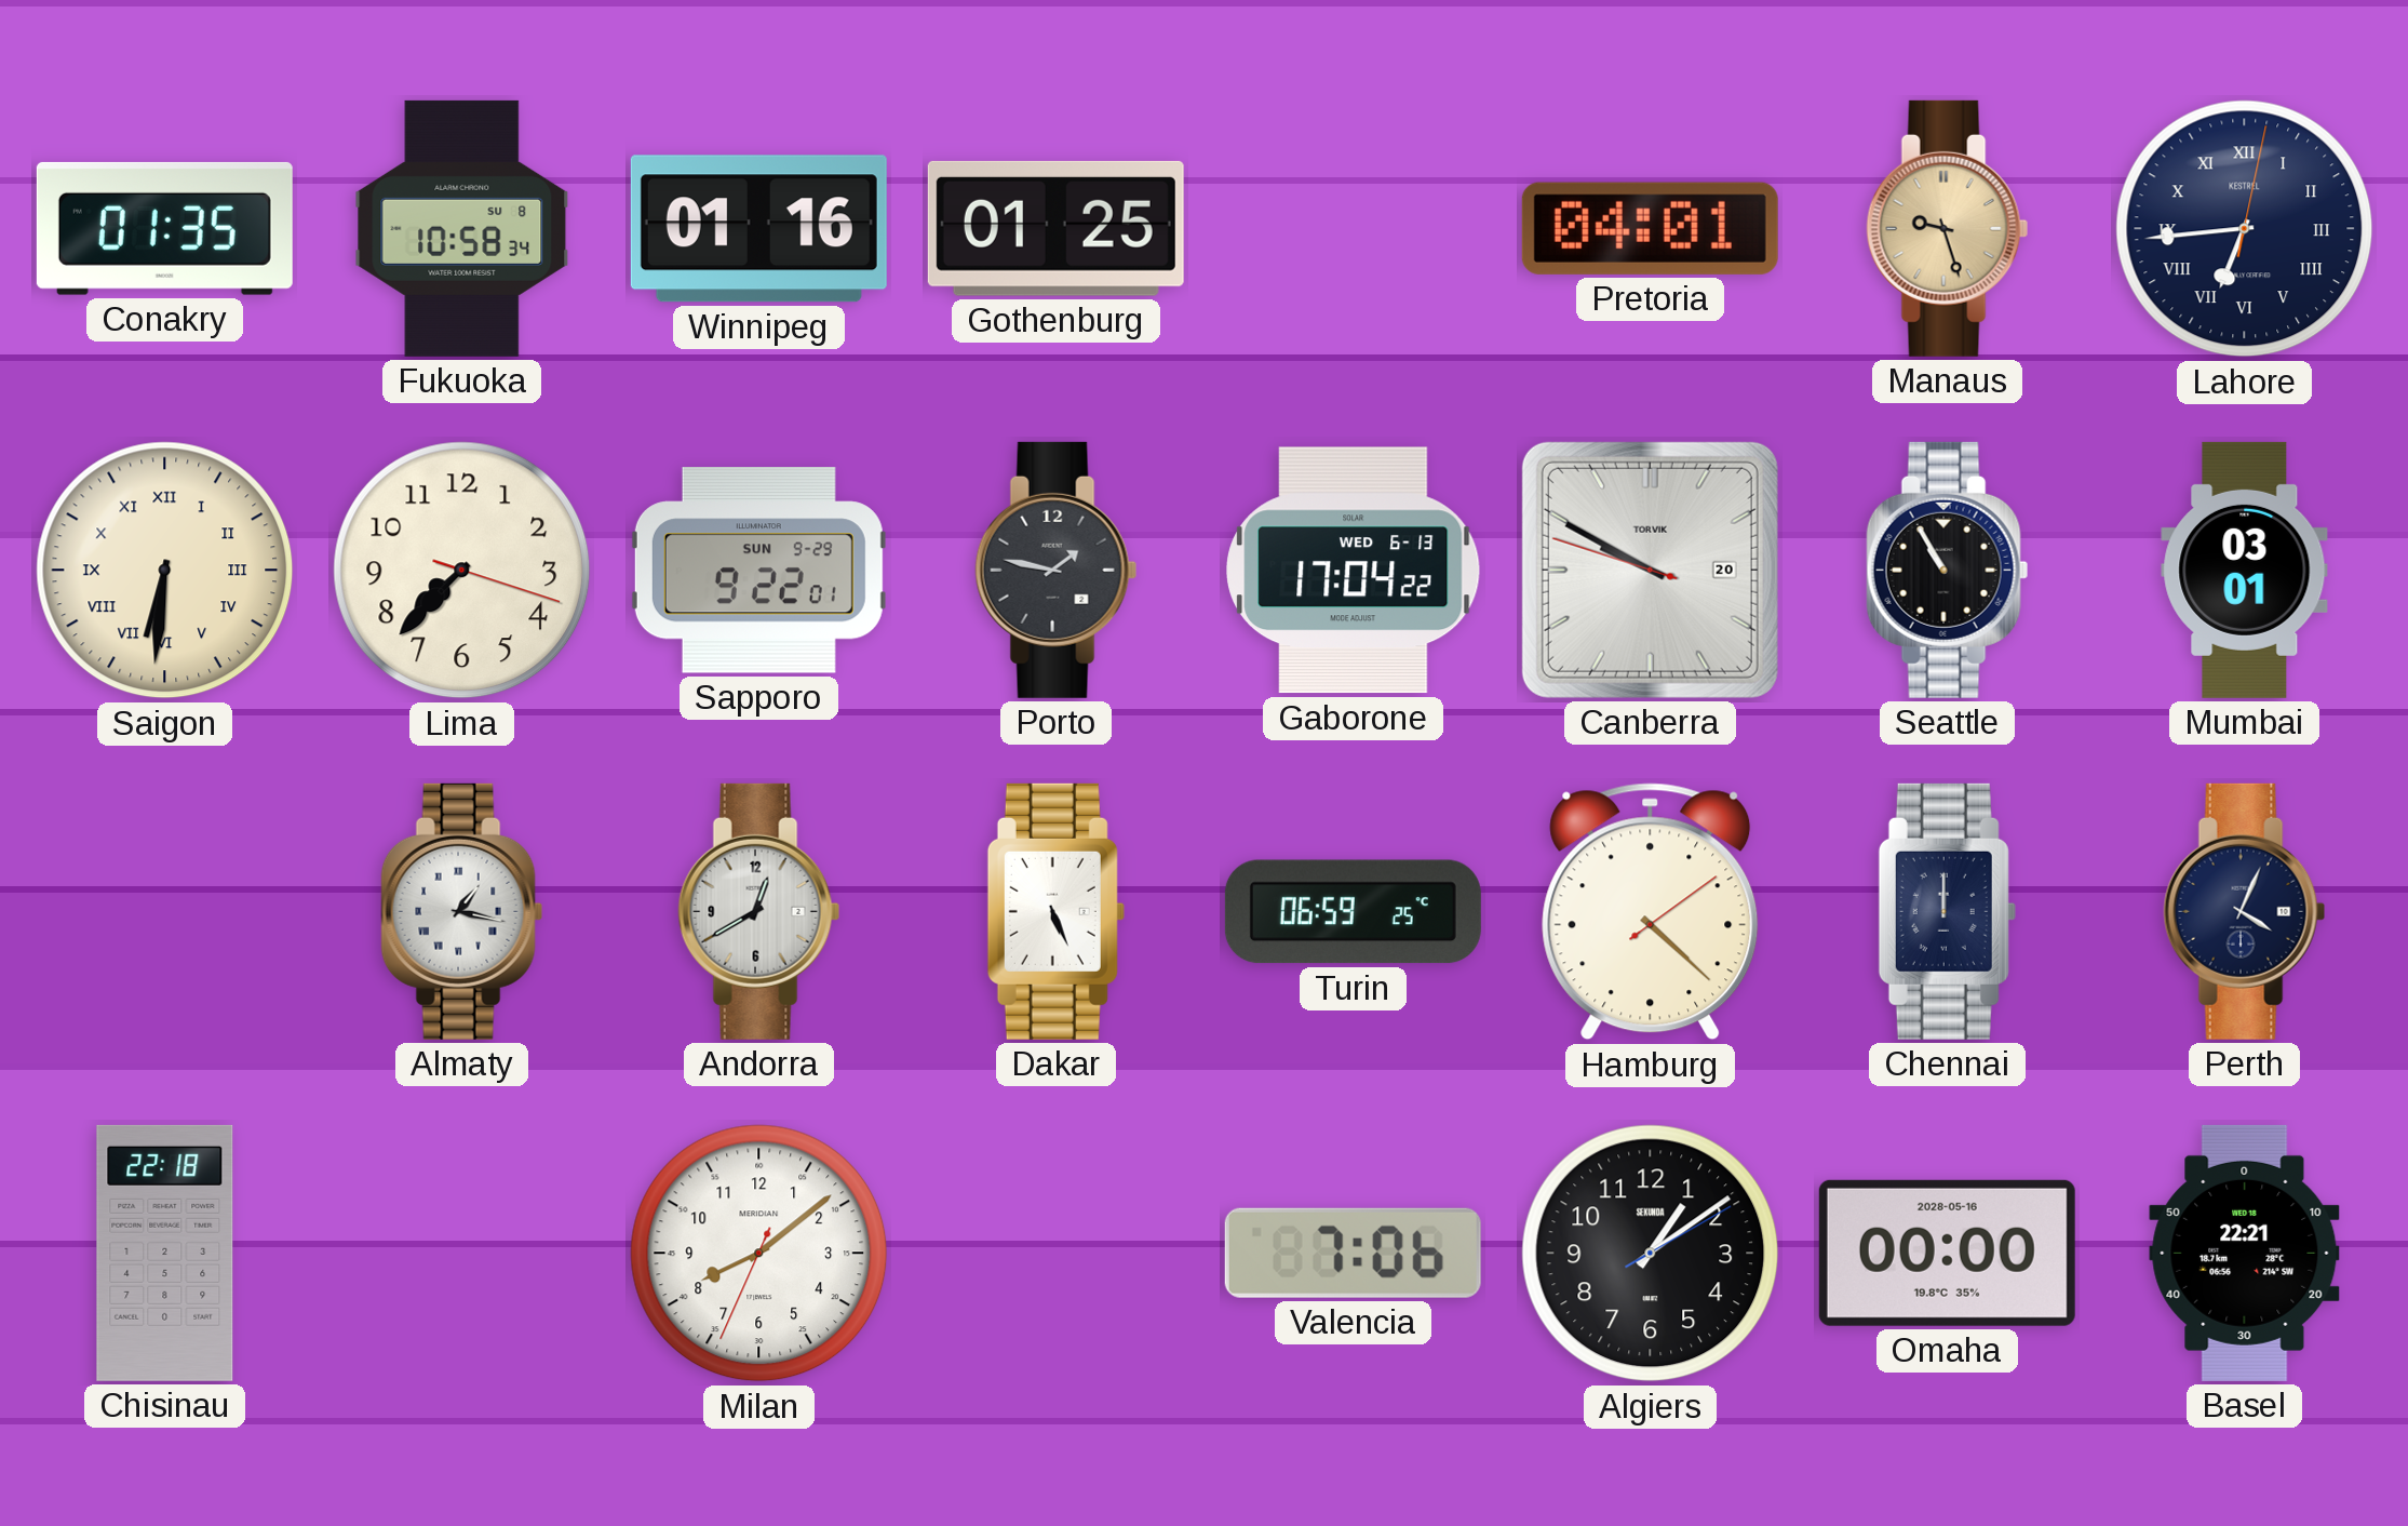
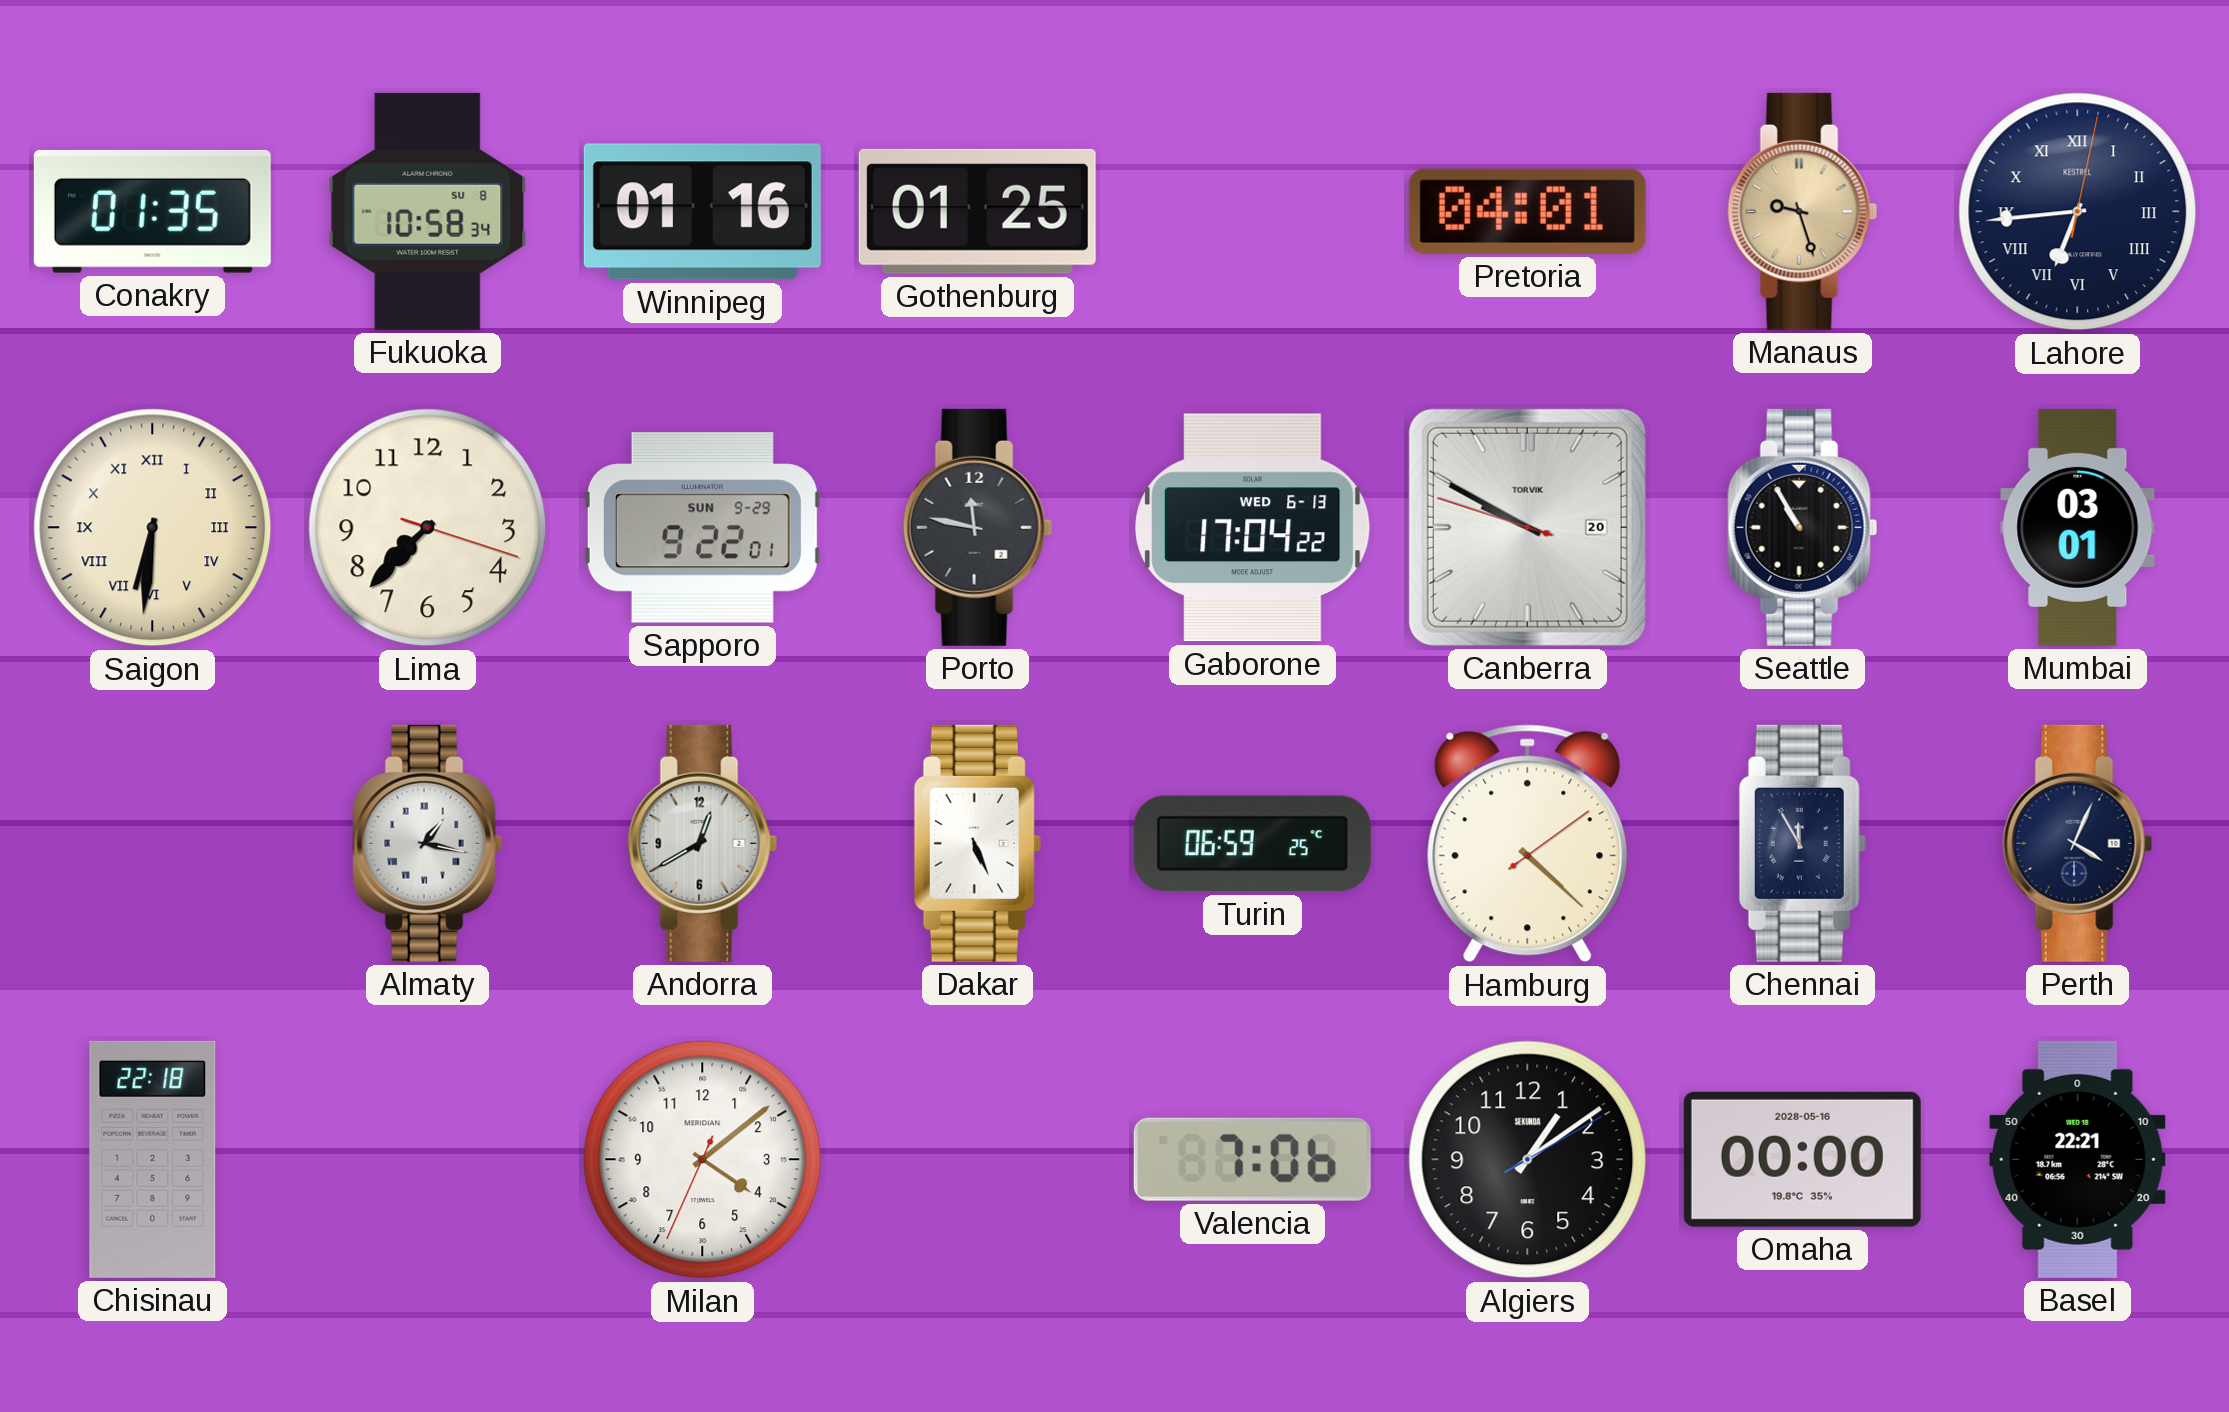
Porto: 1:47 -> 11:47
Chennai: 12:00 -> 11:55
Milan: 8:08 -> 4:08
